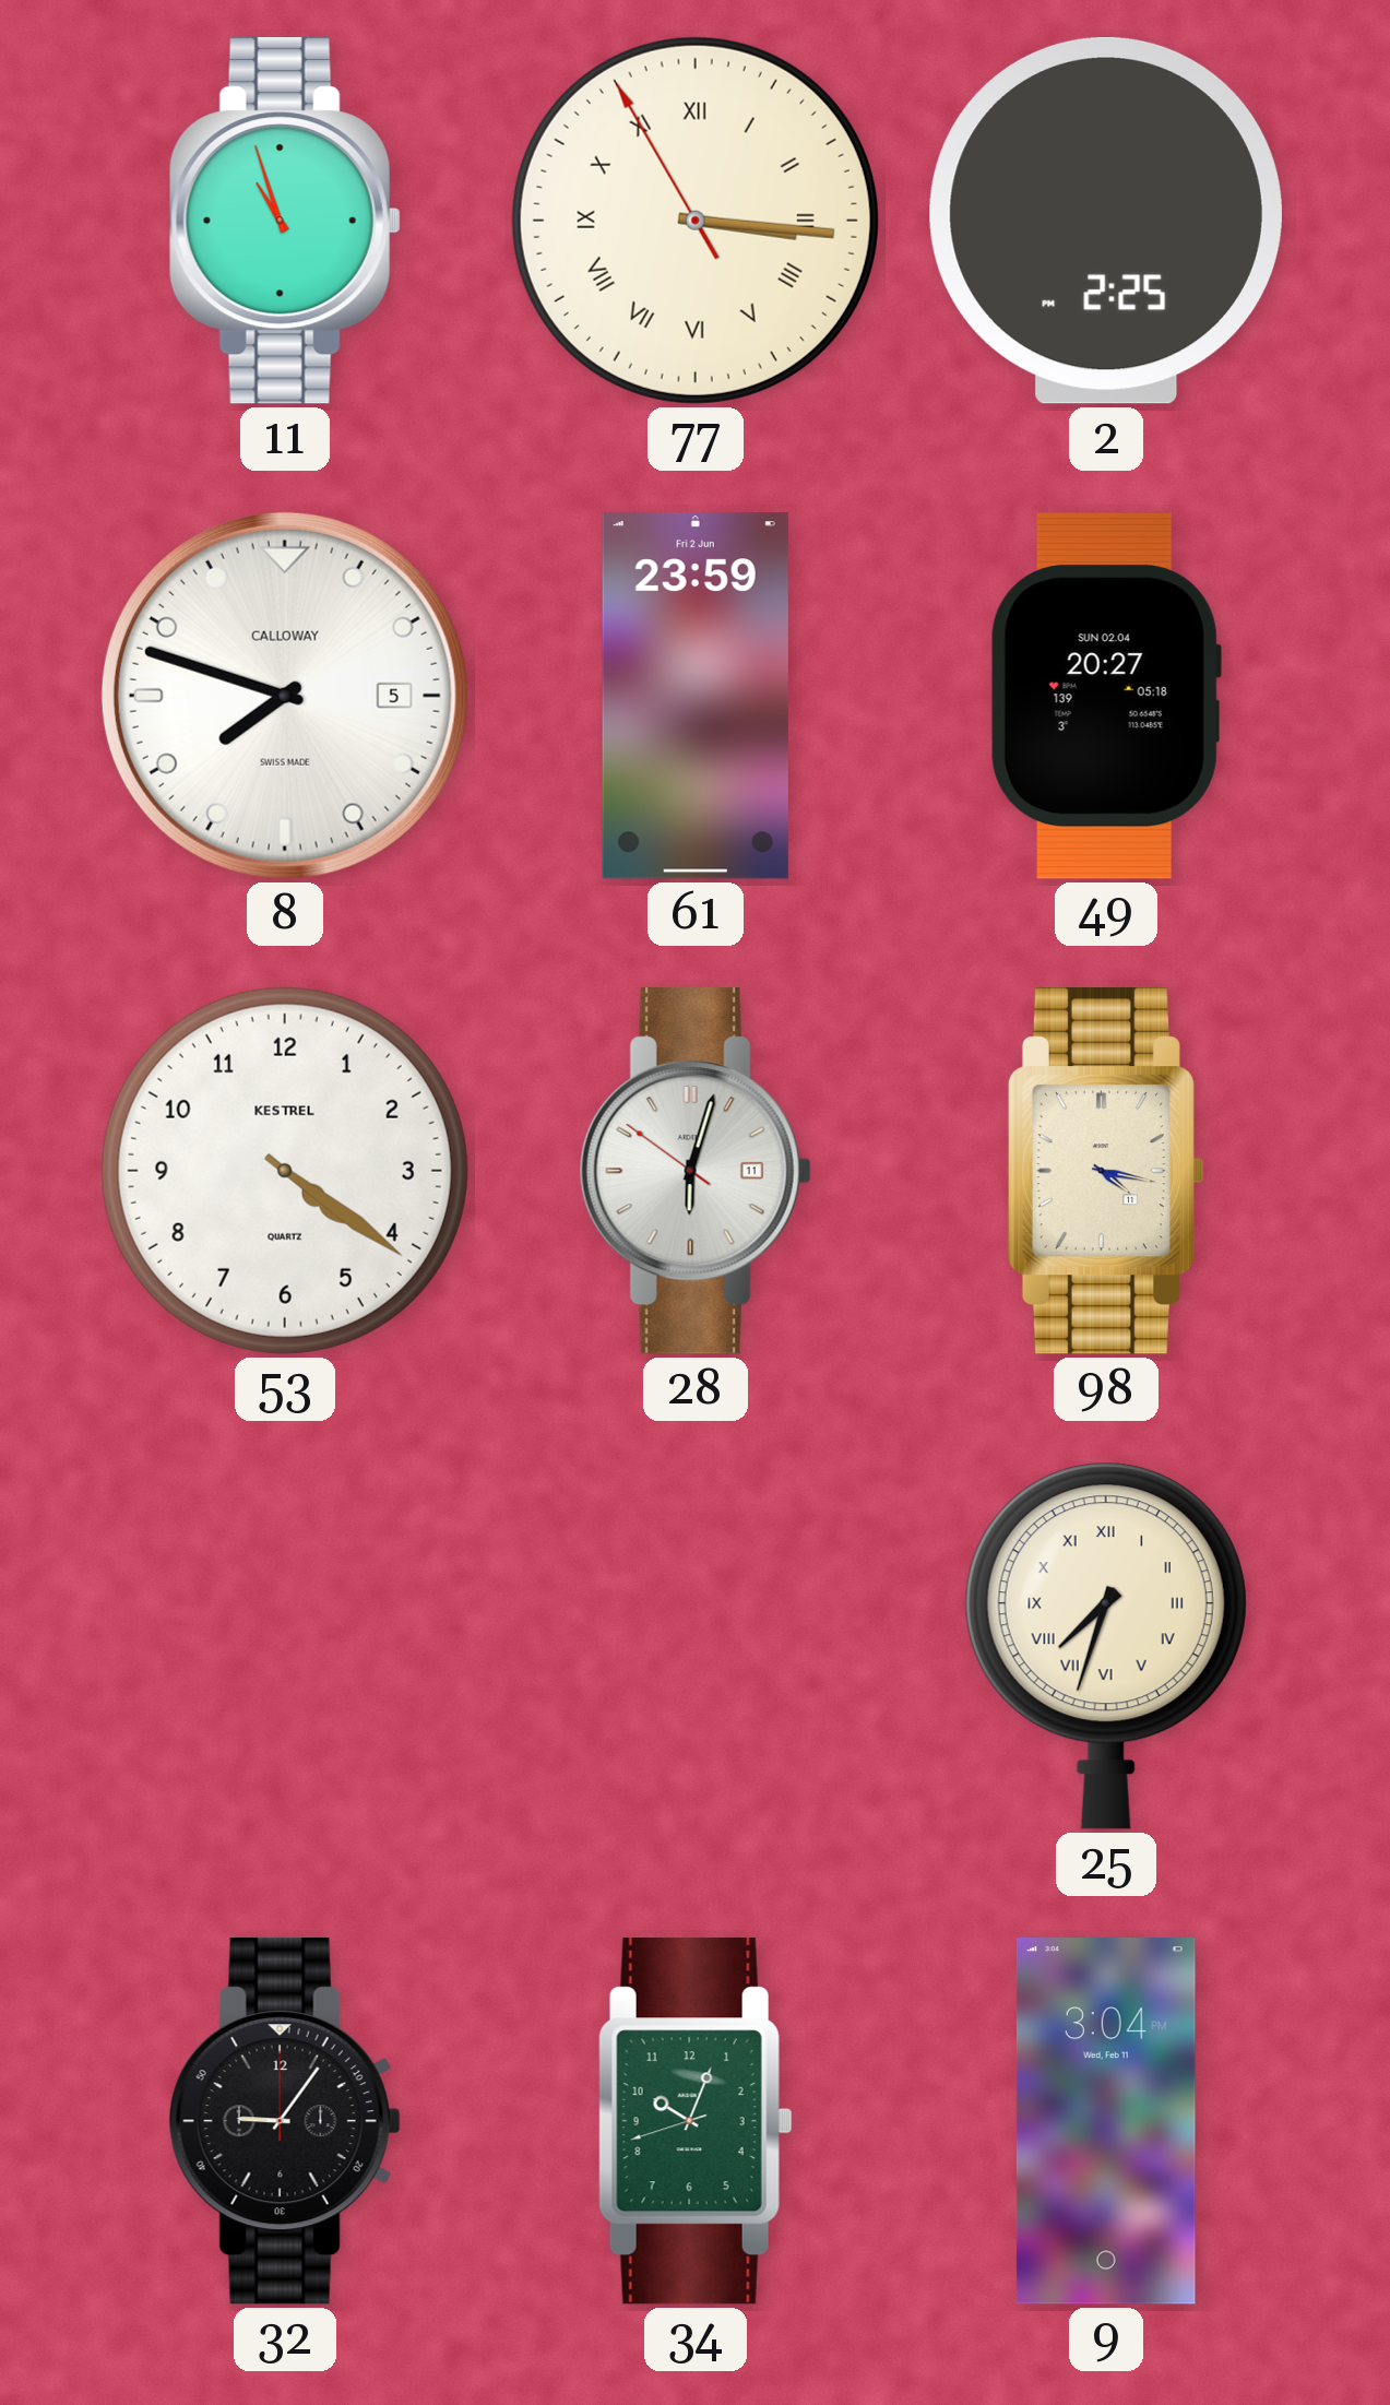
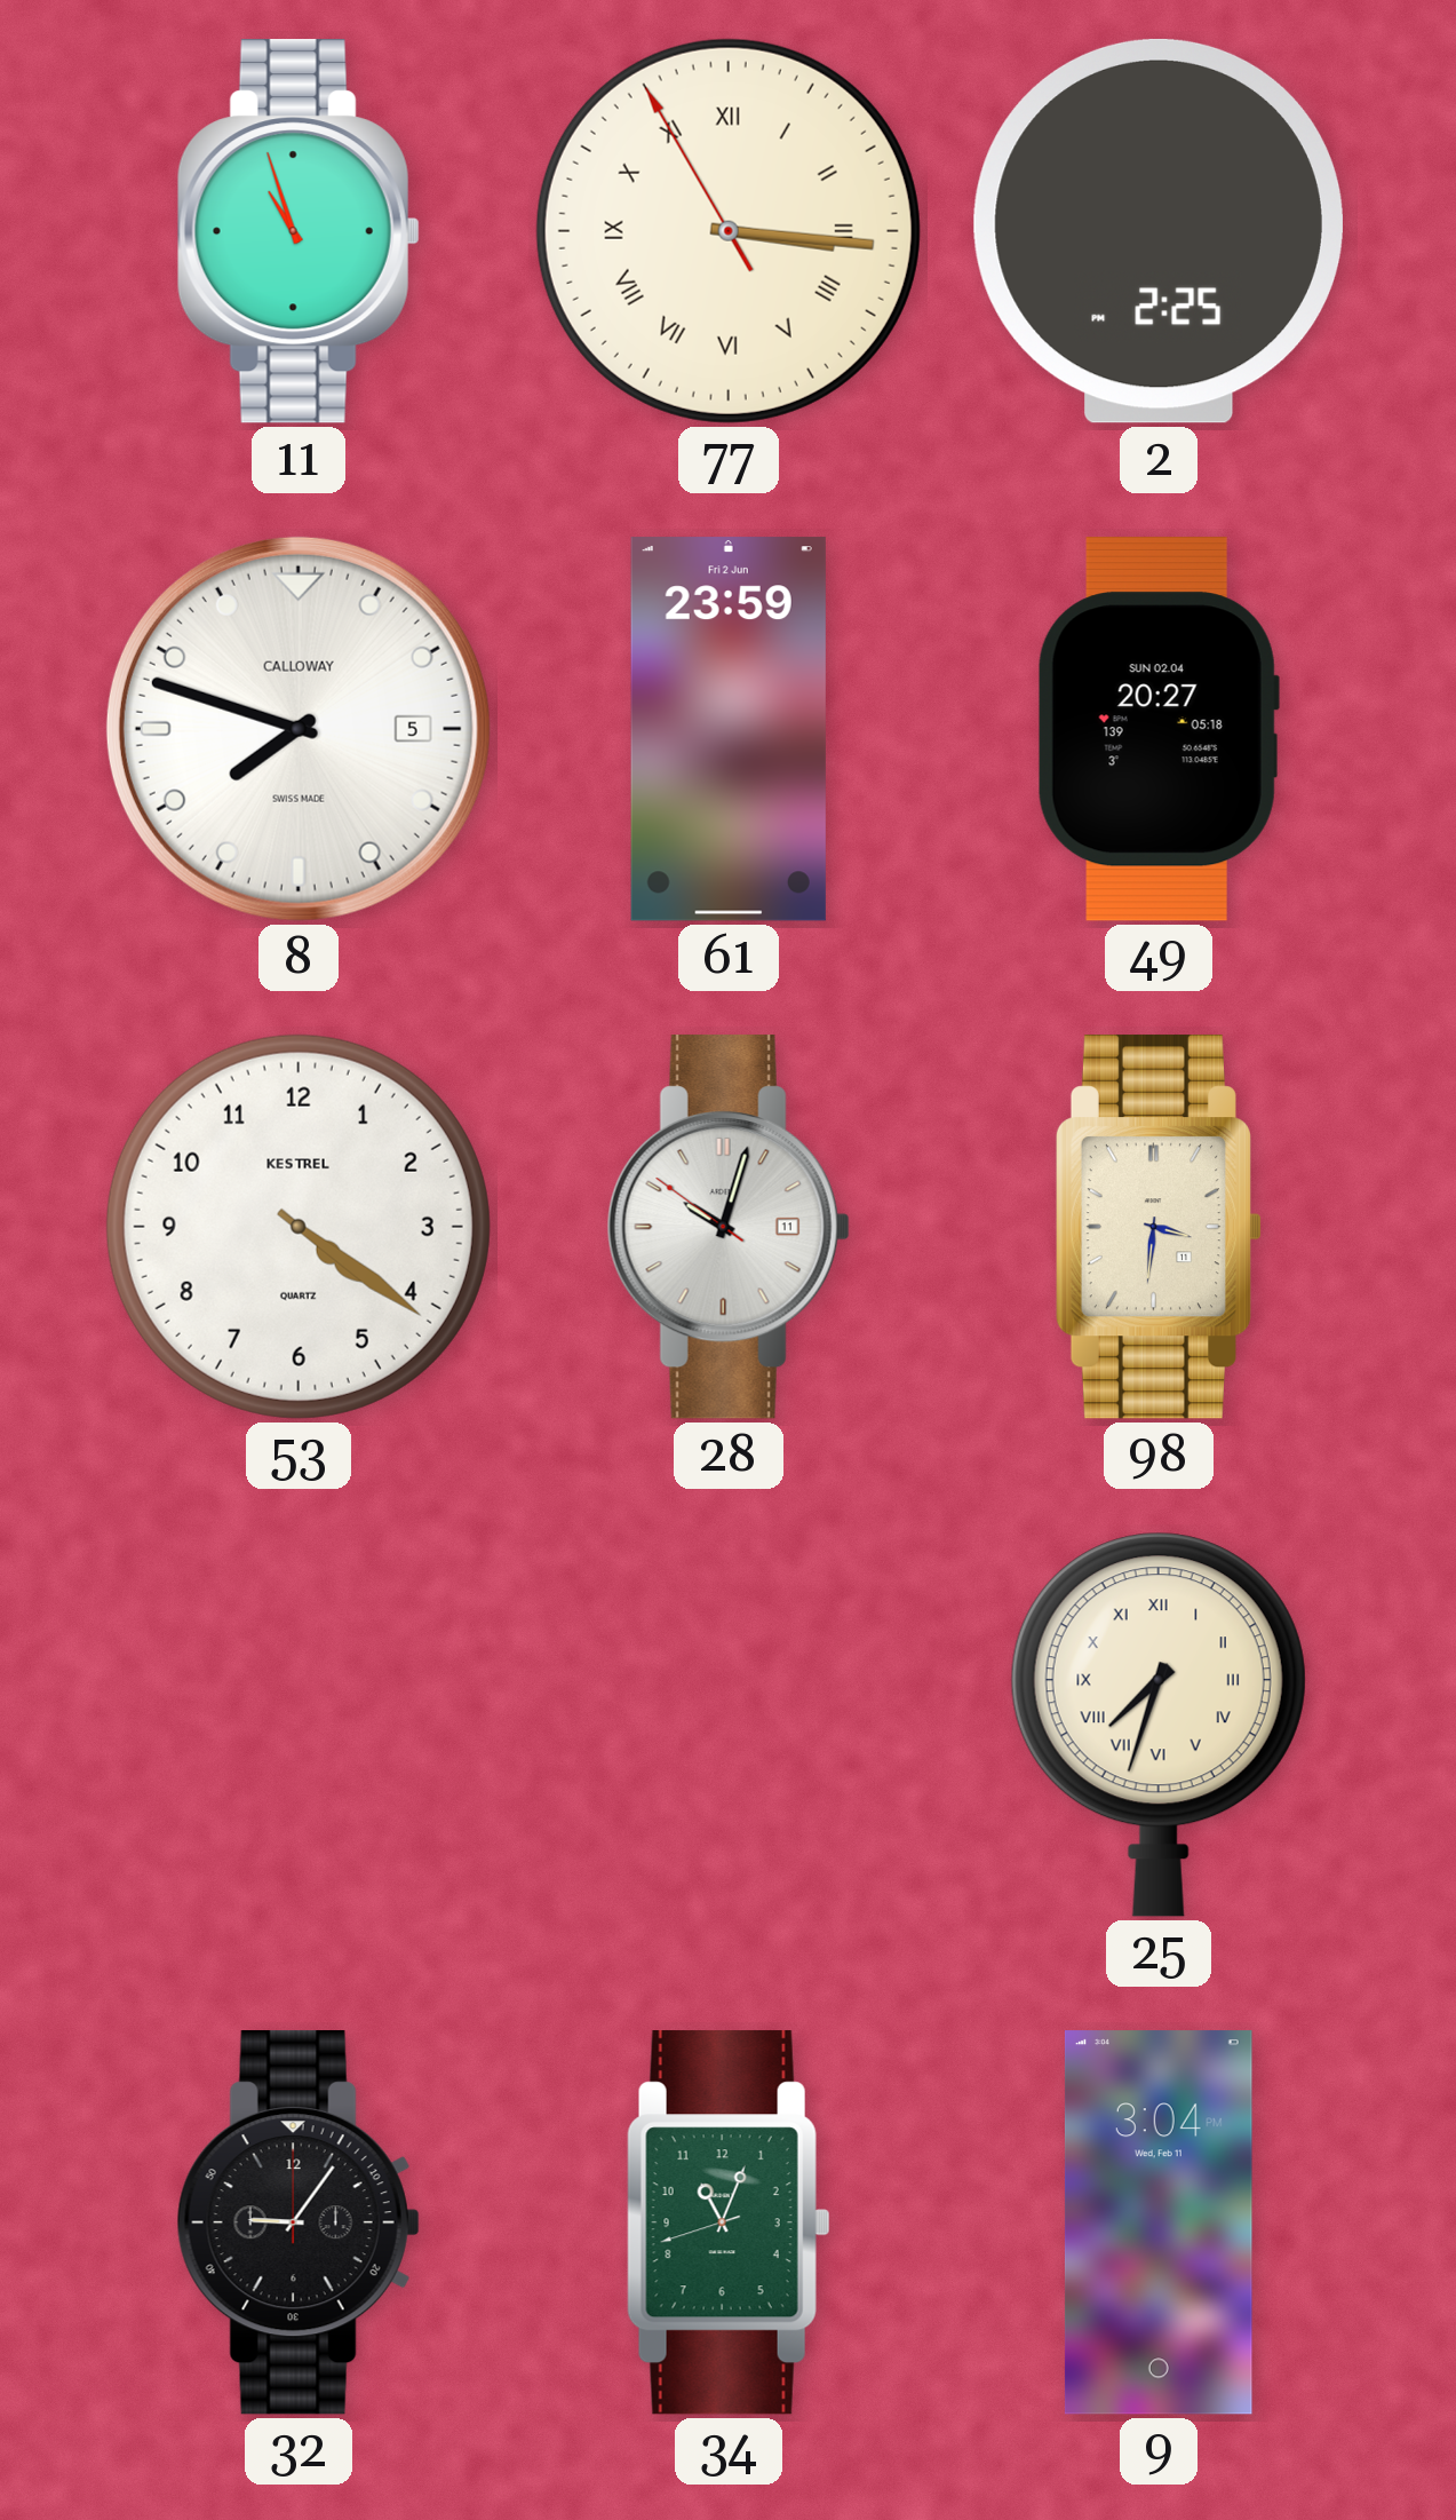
28: 6:02 -> 10:02
98: 4:17 -> 3:31
34: 10:03 -> 11:03
